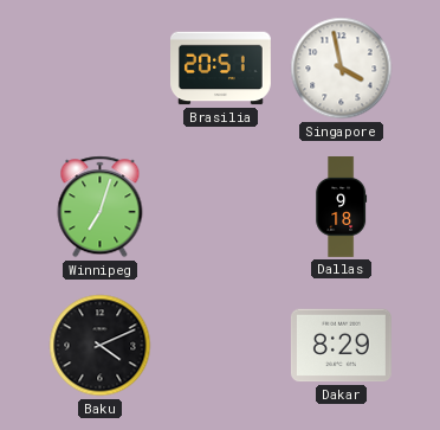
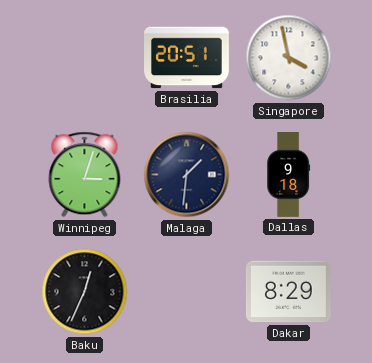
Winnipeg: 7:03 -> 3:03
Malaga: none -> 1:31
Baku: 4:11 -> 12:34
